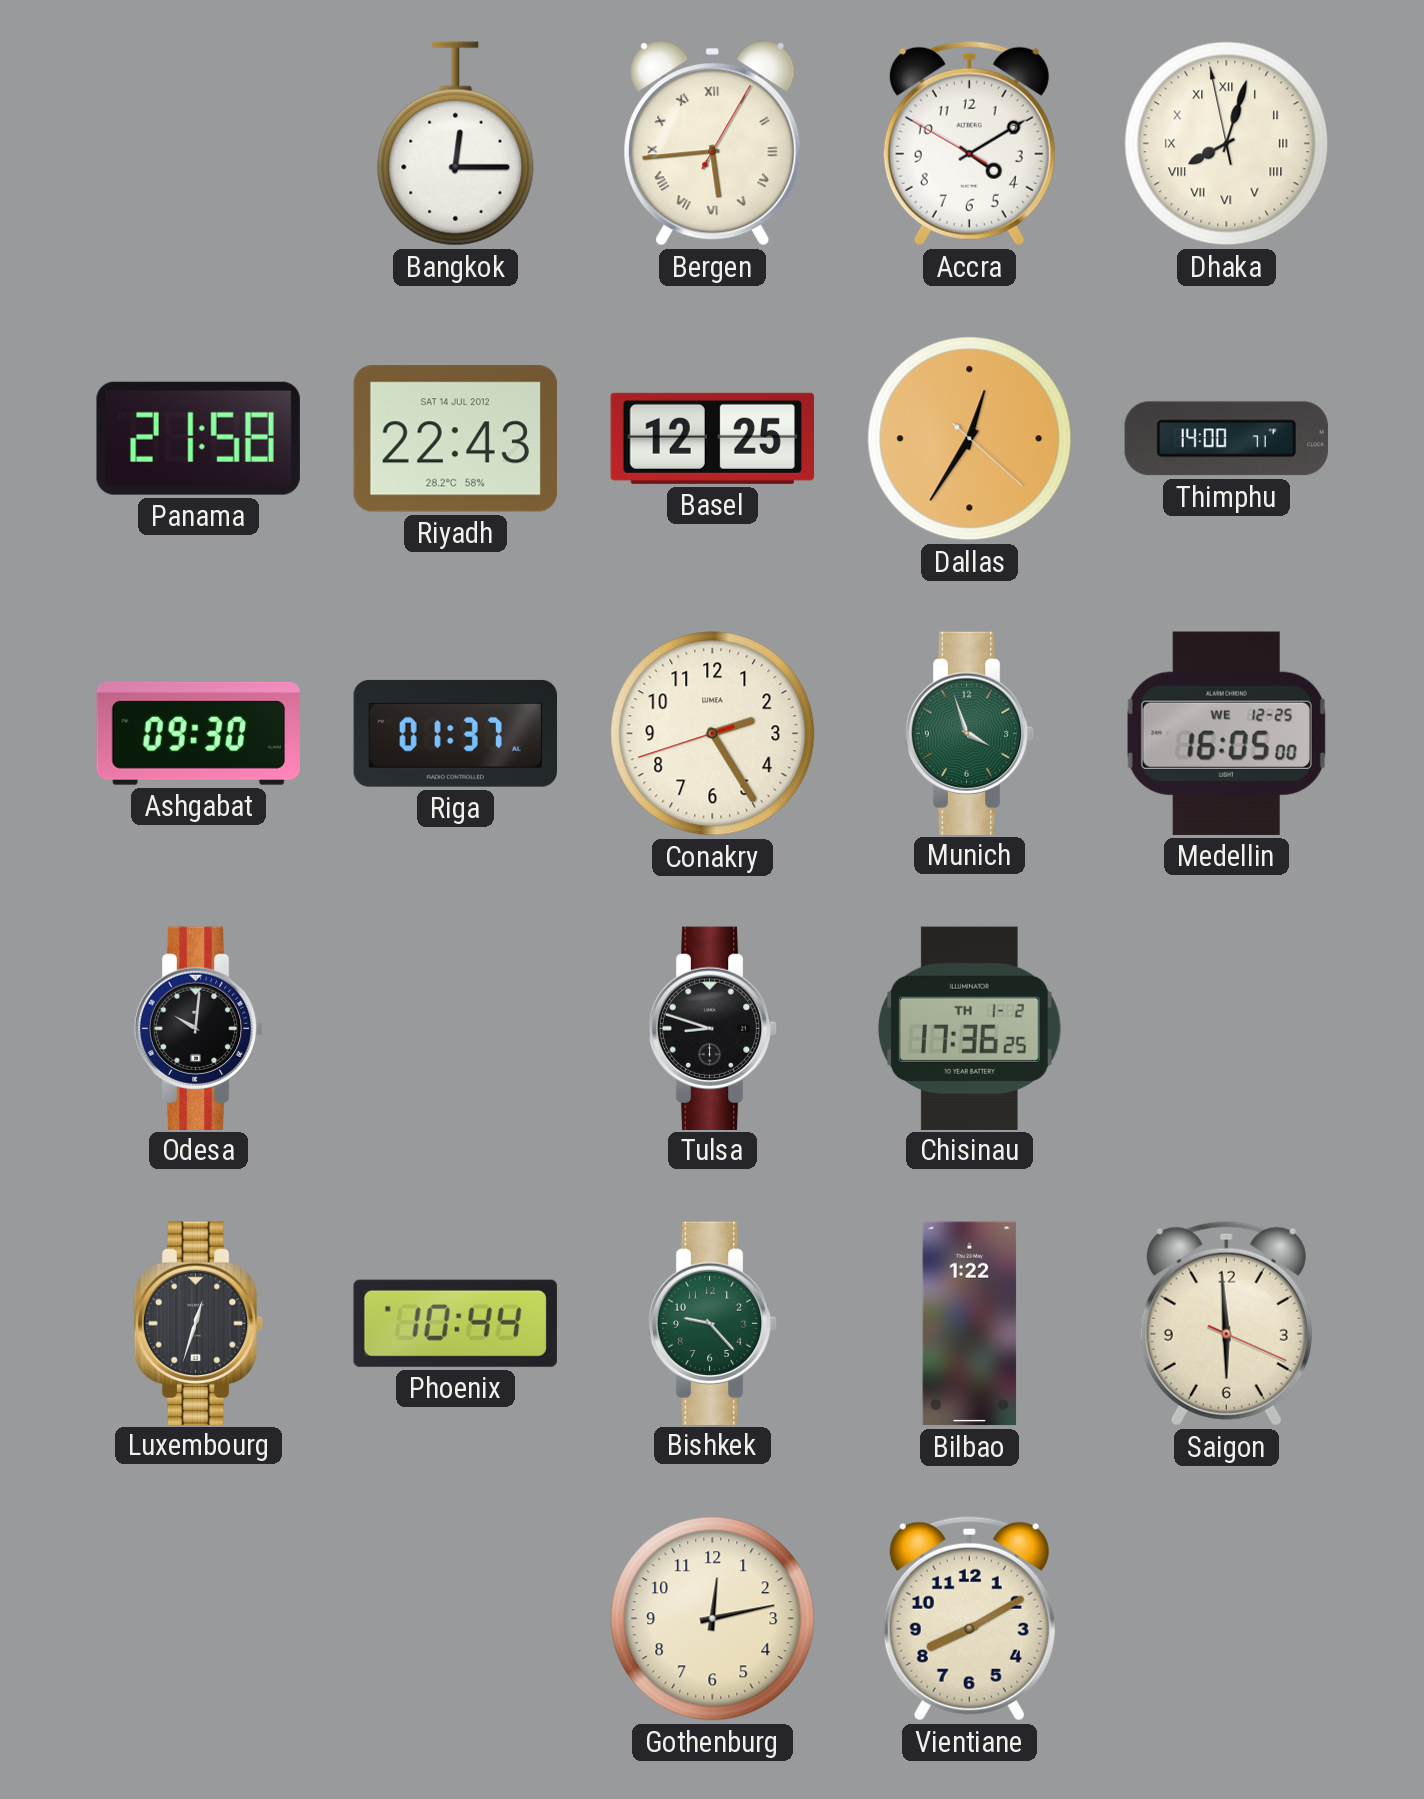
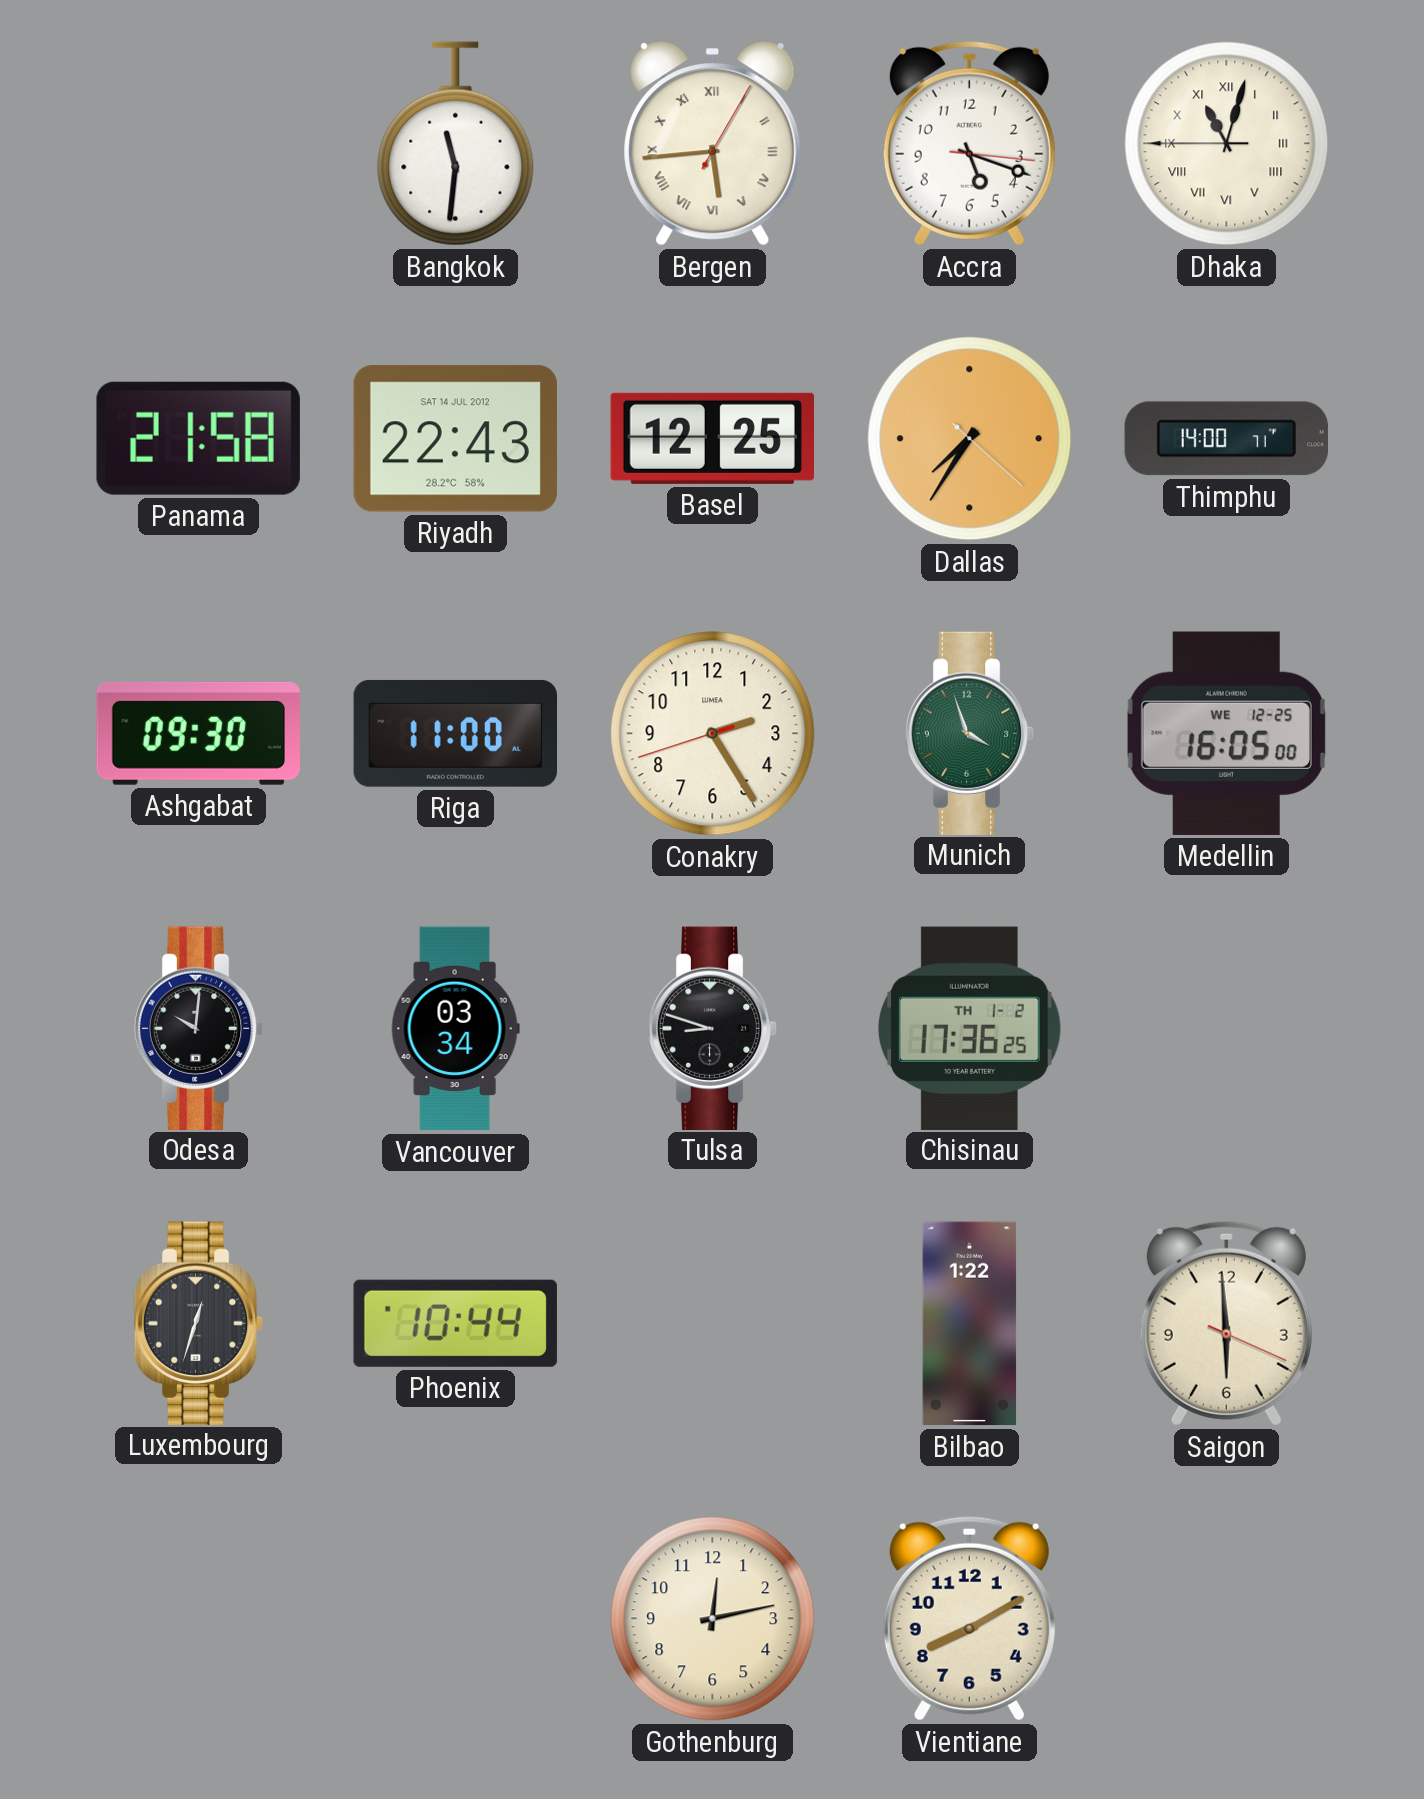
Bangkok: 12:15 -> 11:31
Accra: 4:09 -> 5:18
Dhaka: 8:02 -> 11:02
Dallas: 12:35 -> 7:35
Riga: 01:37 -> 11:00
Vancouver: none -> 03:34
Bishkek: 9:23 -> none
